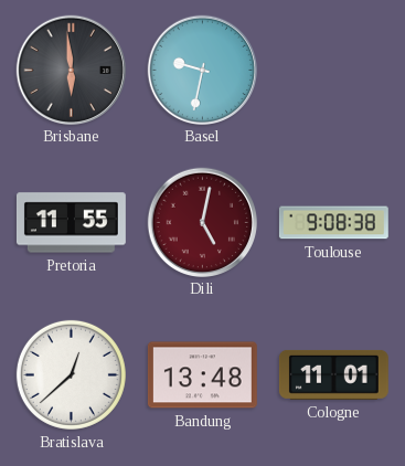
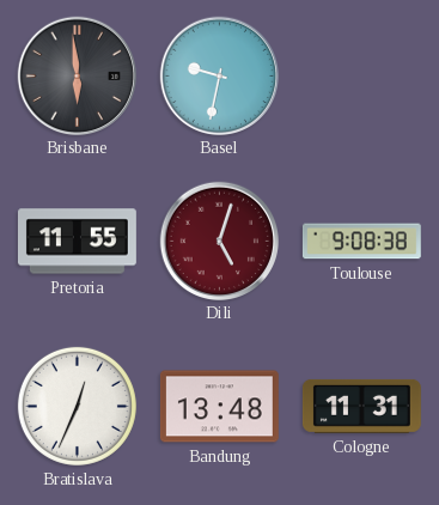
Dili: 5:02 -> 5:03
Bratislava: 12:38 -> 12:34
Cologne: 11:01 -> 11:31
